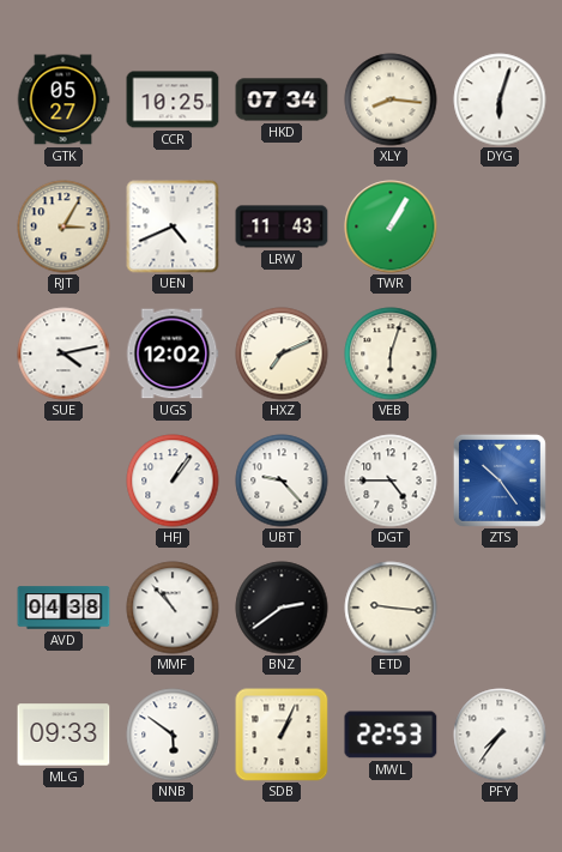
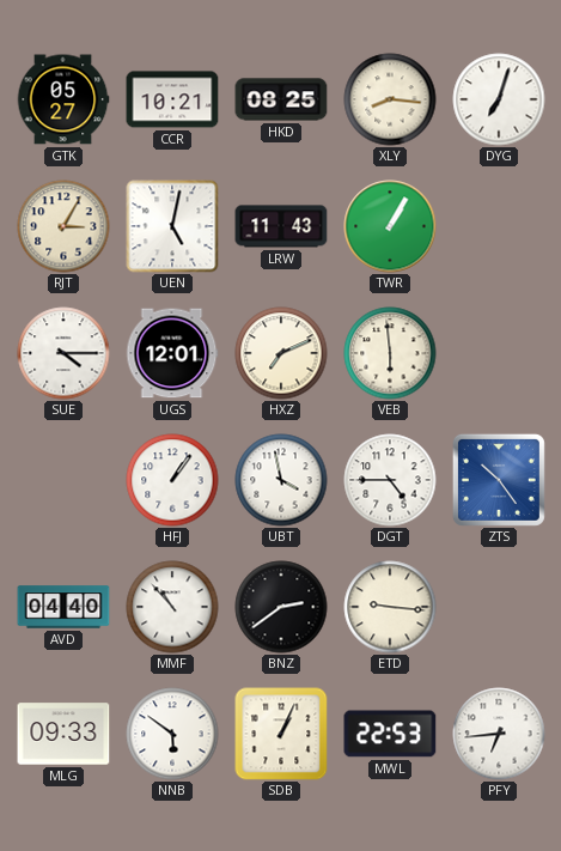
CCR: 10:25 -> 10:21
HKD: 07:34 -> 08:25
DYG: 6:03 -> 7:03
UEN: 4:41 -> 5:02
SUE: 4:13 -> 4:15
UGS: 12:02 -> 12:01
VEB: 6:03 -> 5:59
UBT: 9:23 -> 3:58
AVD: 04:38 -> 04:40
PFY: 7:36 -> 6:44
